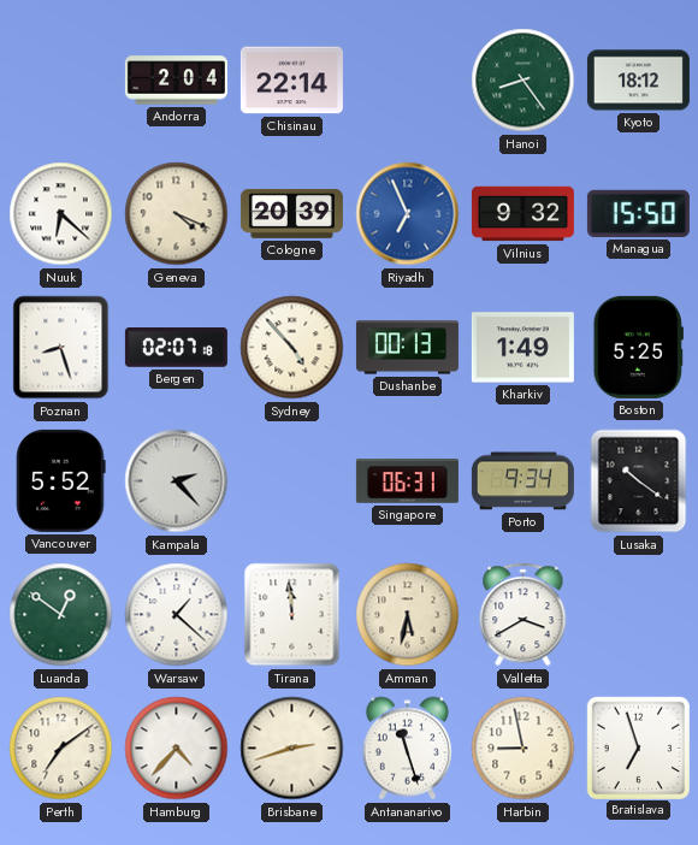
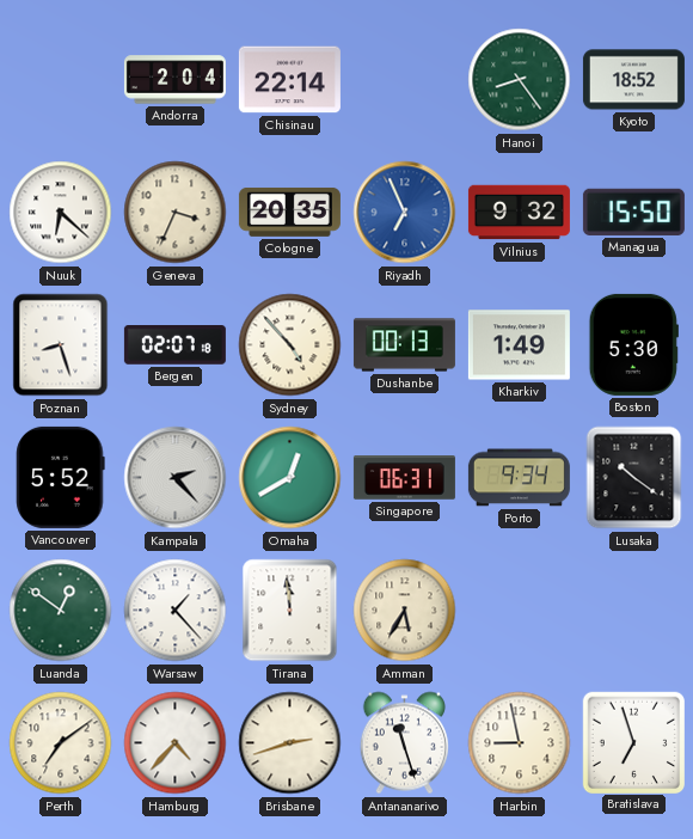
Kyoto: 18:12 -> 18:52
Geneva: 4:19 -> 3:34
Cologne: 20:39 -> 20:35
Boston: 5:25 -> 5:30
Omaha: none -> 12:40
Warsaw: 1:22 -> 1:23
Amman: 5:32 -> 5:35
Valletta: 3:40 -> none
